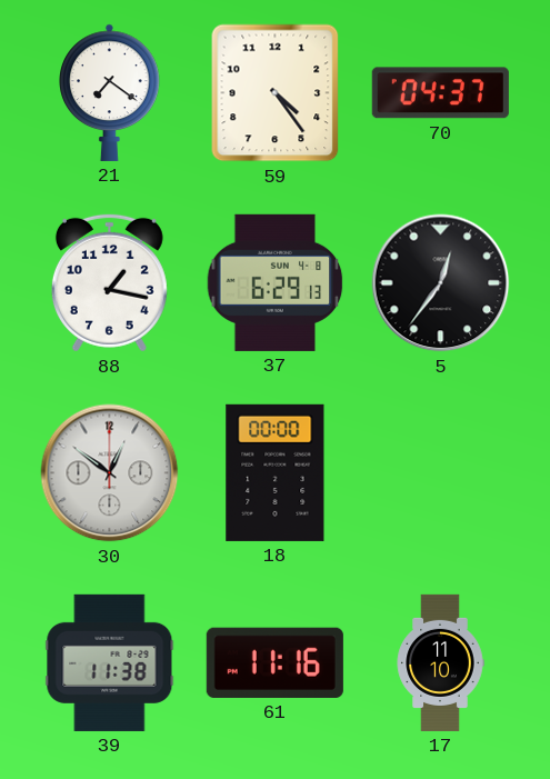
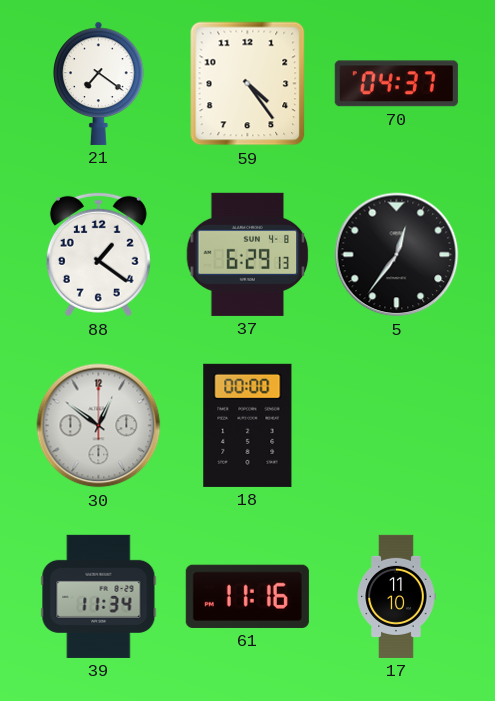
88: 1:17 -> 1:21
39: 11:38 -> 11:34
